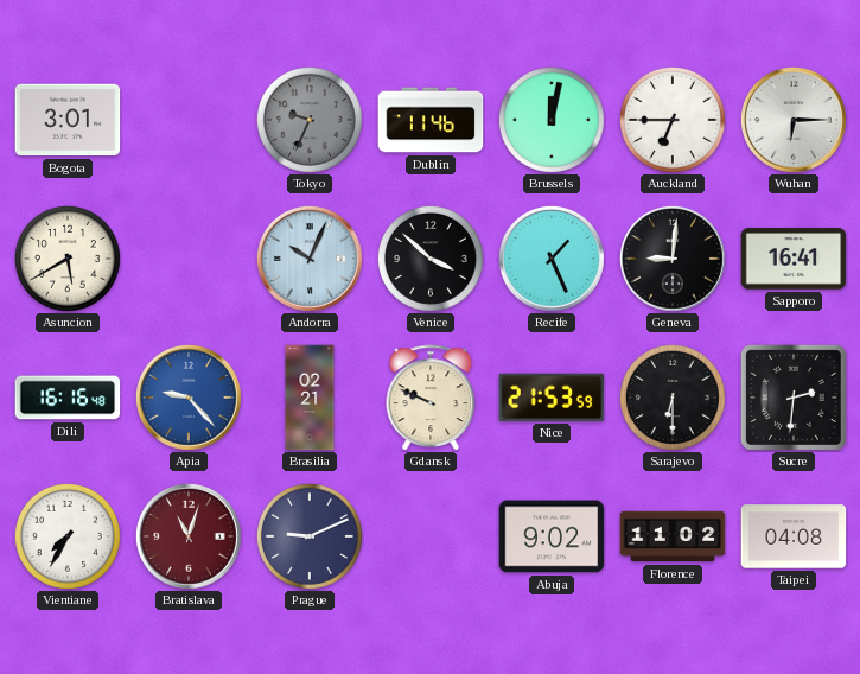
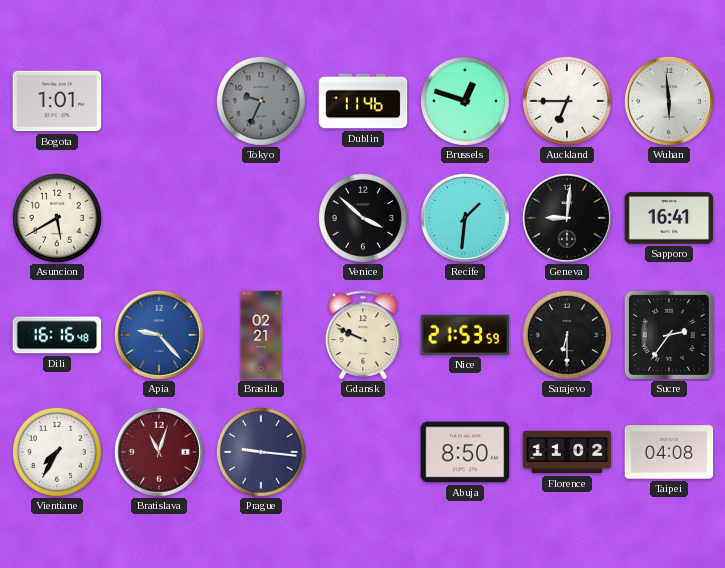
Bogota: 3:01 -> 1:01
Brussels: 12:02 -> 12:48
Wuhan: 6:15 -> 5:59
Andorra: 10:04 -> none
Recife: 1:26 -> 1:31
Sucre: 2:31 -> 2:36
Prague: 9:11 -> 9:16
Abuja: 9:02 -> 8:50
